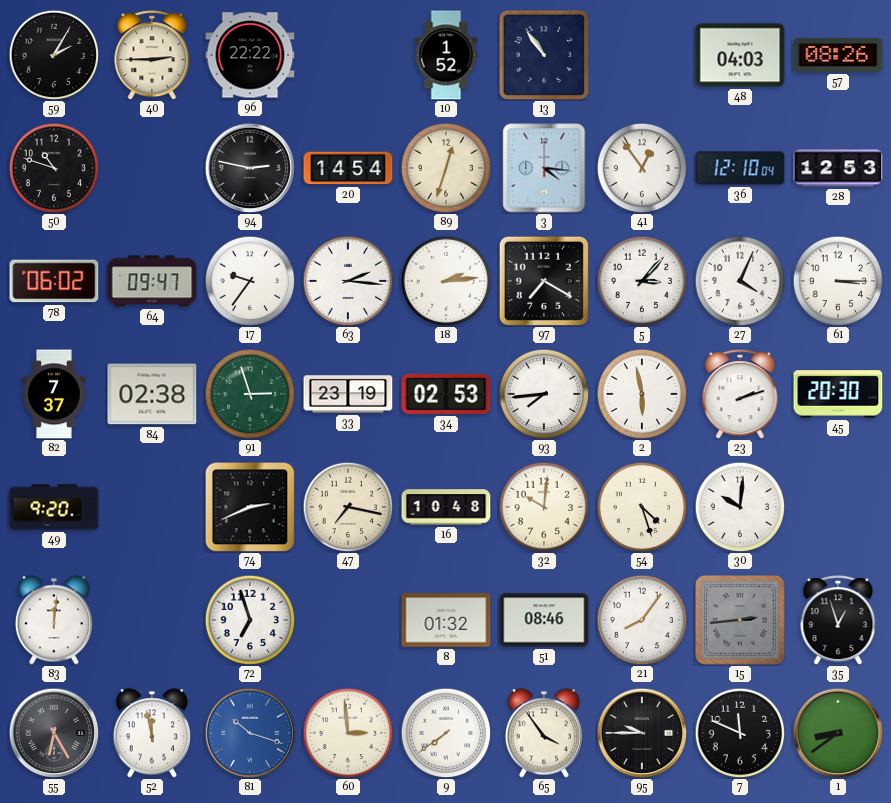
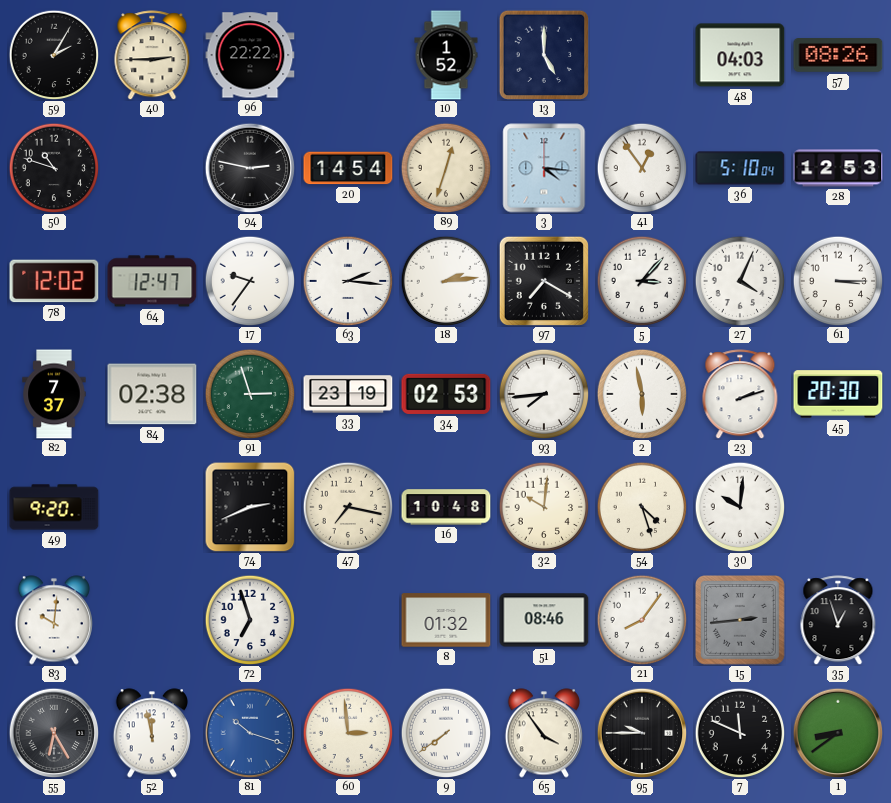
13: 10:54 -> 5:00
36: 12:10 -> 5:10
78: 06:02 -> 12:02
64: 09:47 -> 12:47
83: 12:01 -> 10:01
